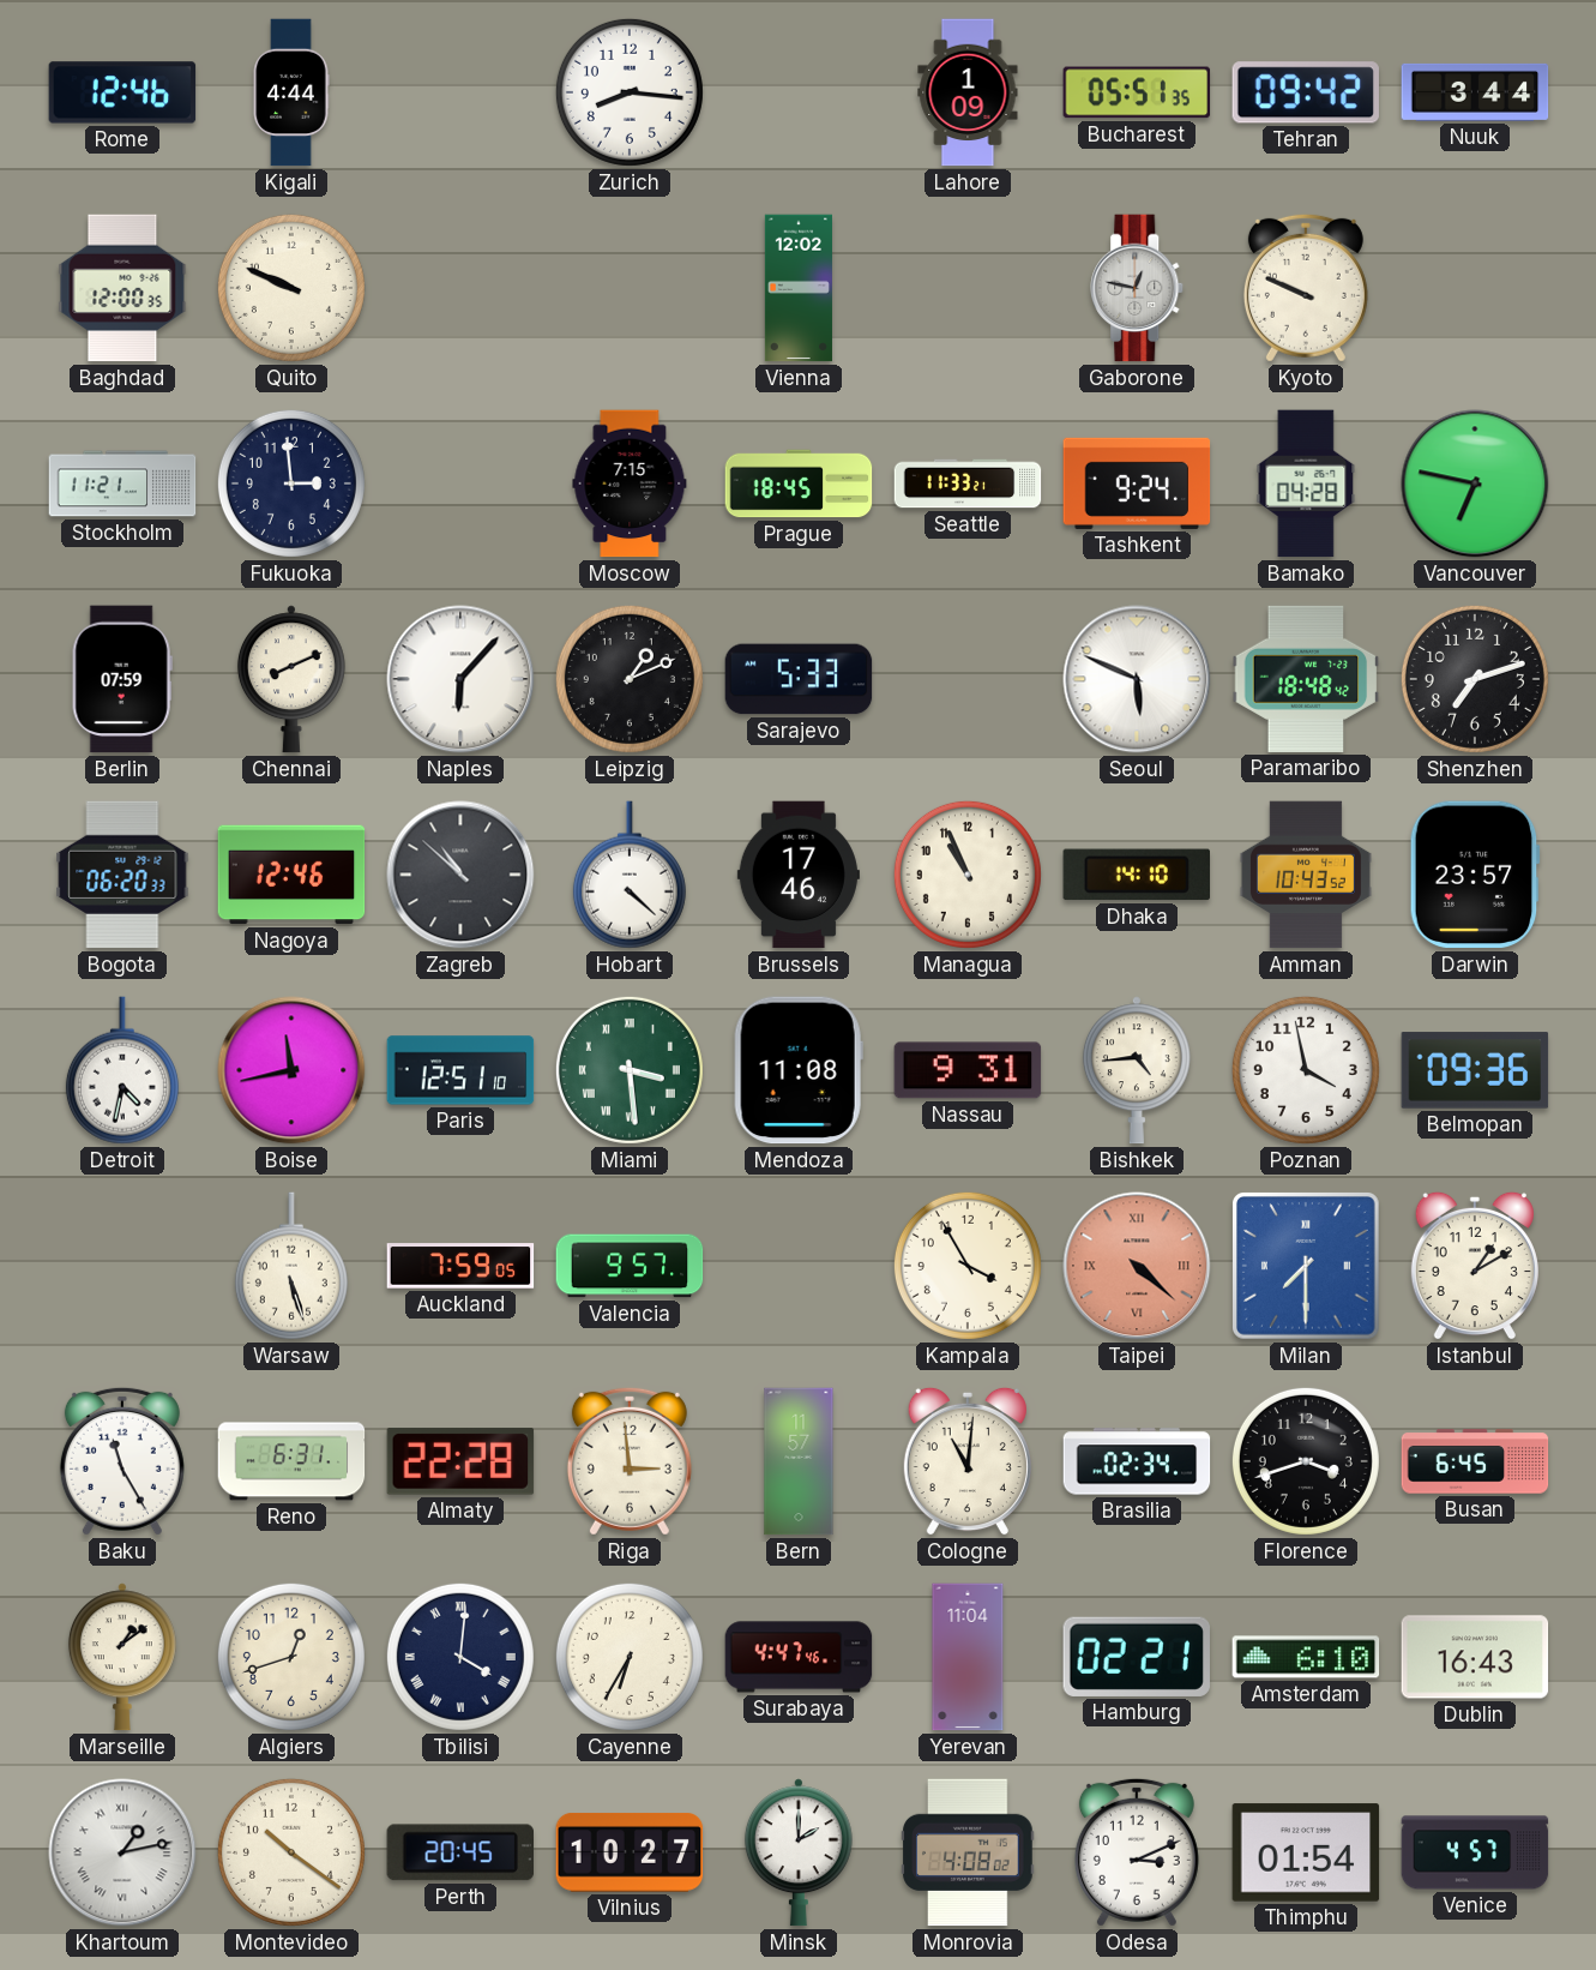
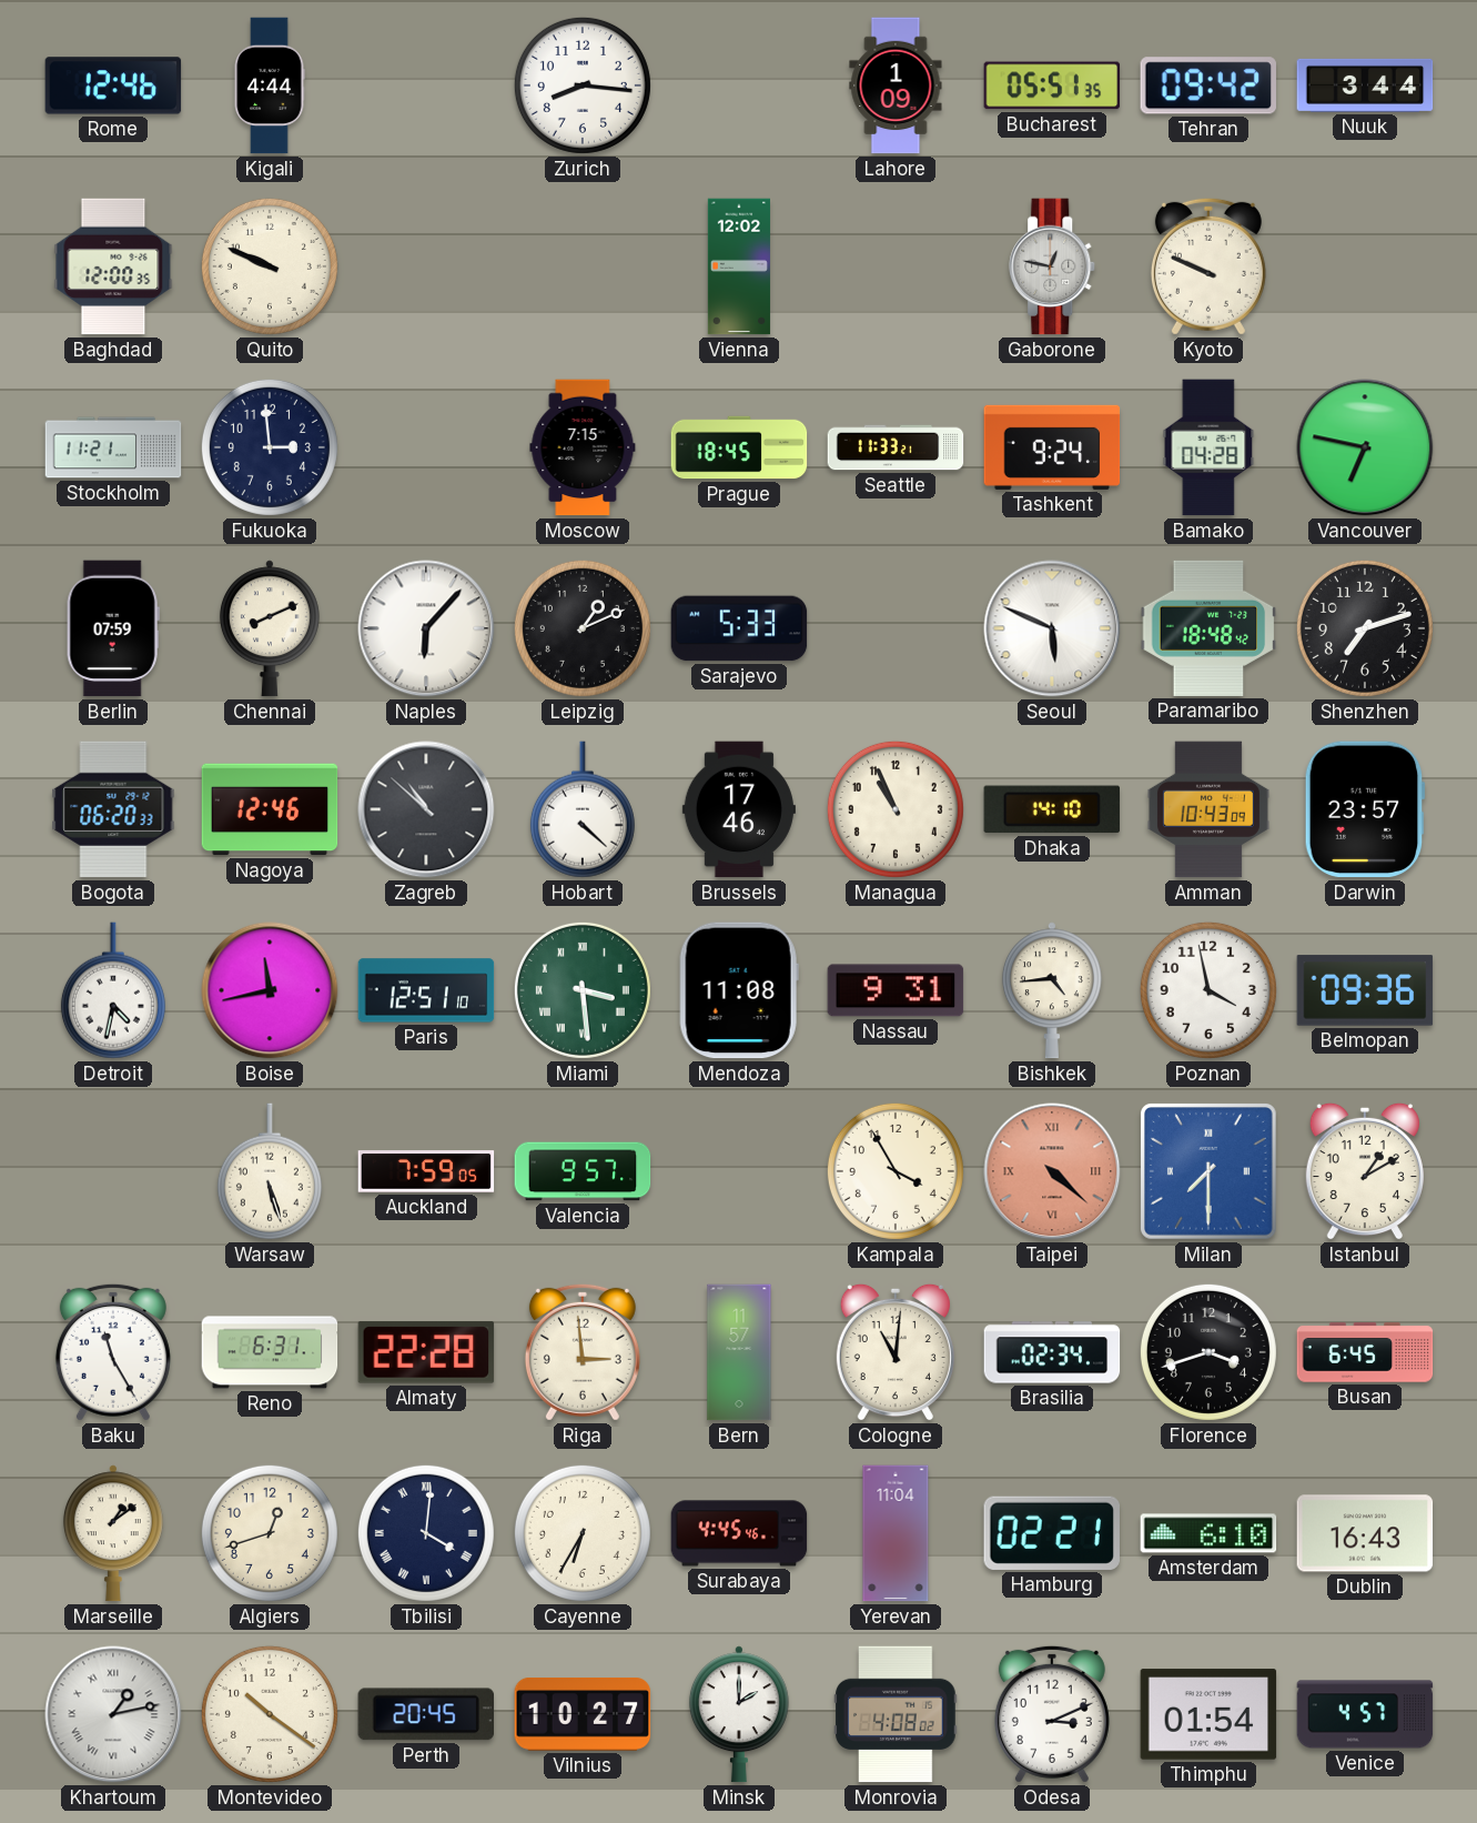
Amman: 10:43:52 -> 10:43:09
Surabaya: 4:47 -> 4:45
